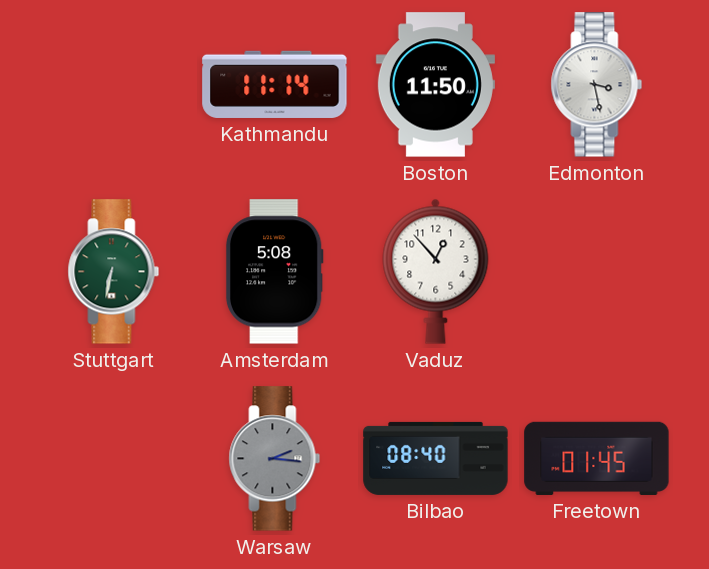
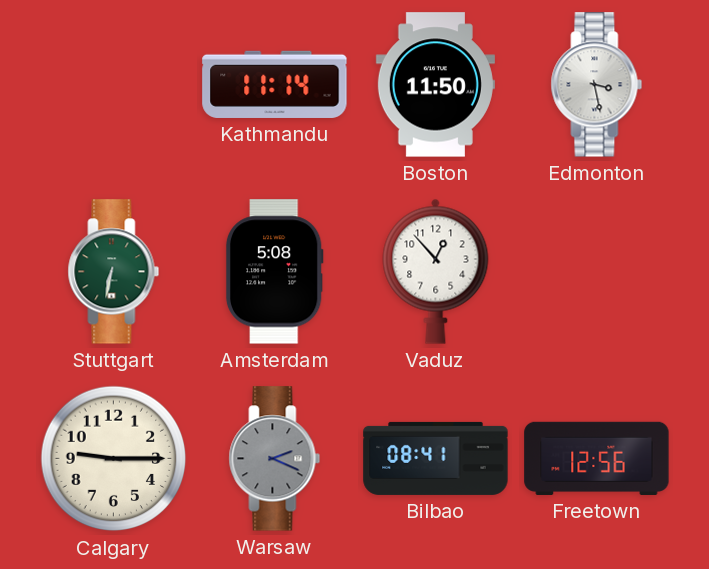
Calgary: none -> 9:15
Warsaw: 2:16 -> 2:19
Bilbao: 08:40 -> 08:41
Freetown: 01:45 -> 12:56
